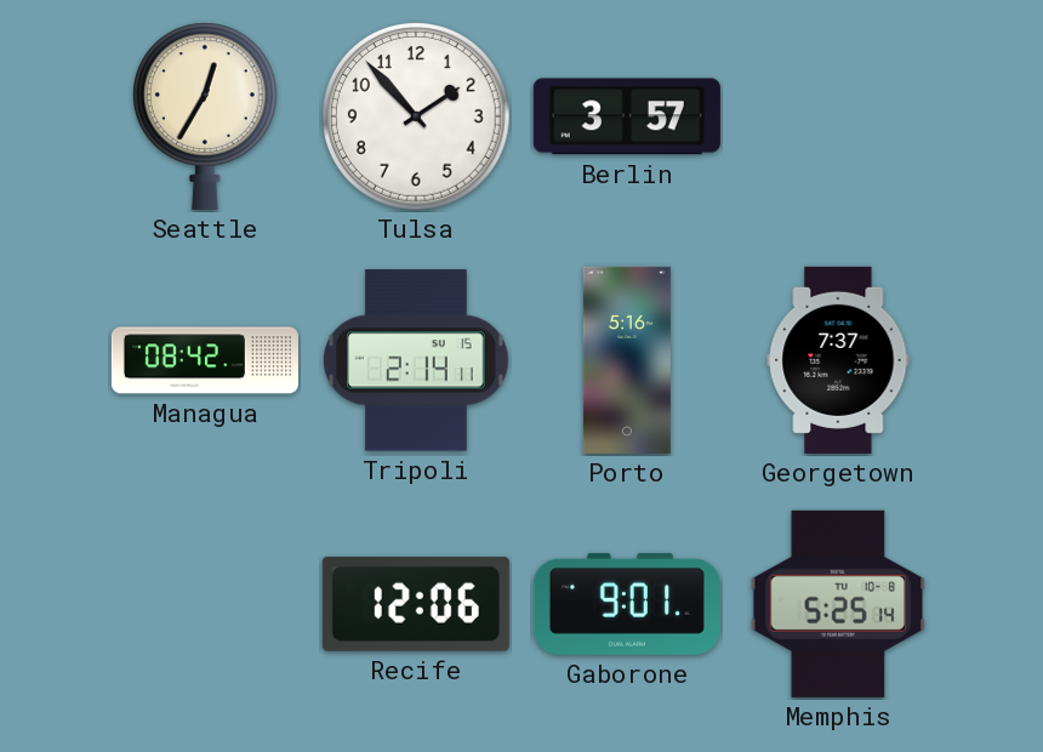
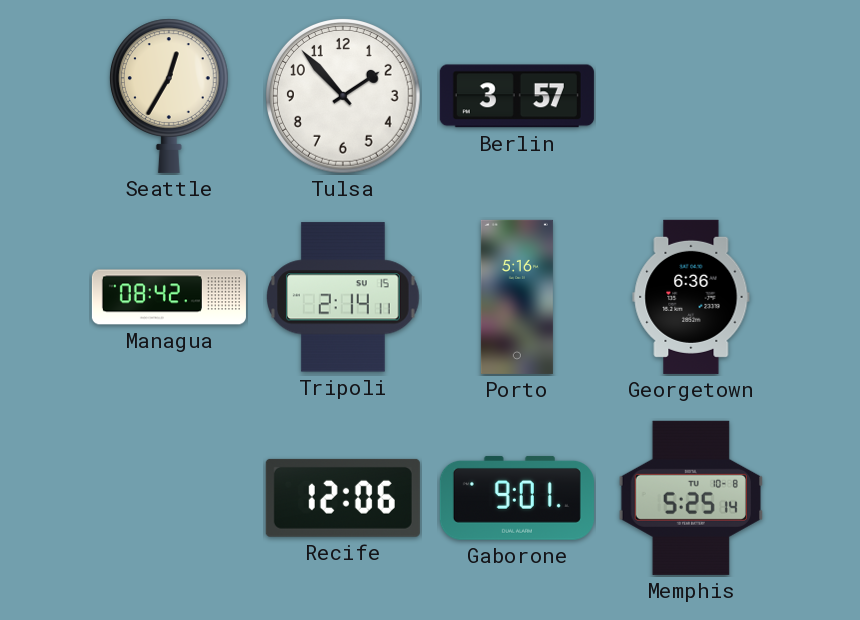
Georgetown: 7:37 -> 6:36
